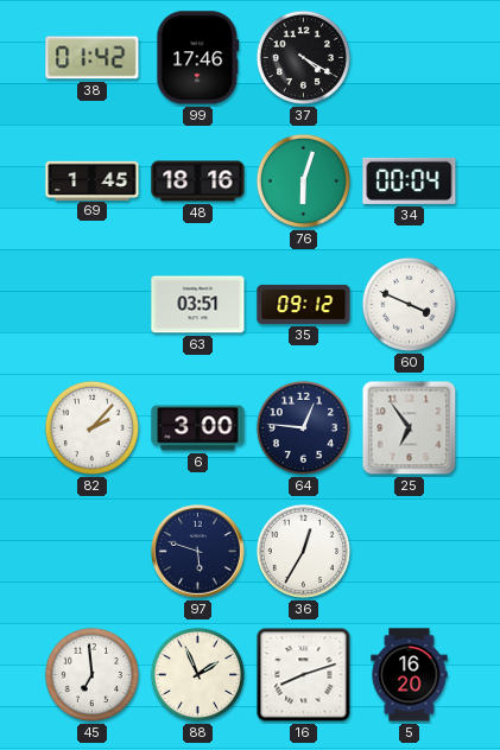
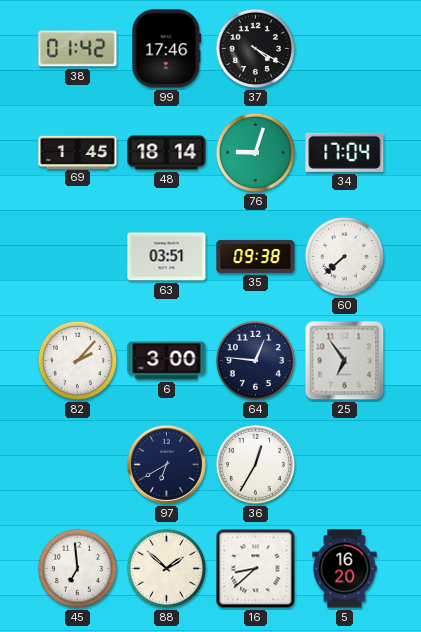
48: 18:16 -> 18:14
76: 6:03 -> 9:03
34: 00:04 -> 17:04
35: 09:12 -> 09:38
60: 3:49 -> 7:38
97: 5:48 -> 6:40
88: 1:56 -> 1:52
16: 8:12 -> 8:38
